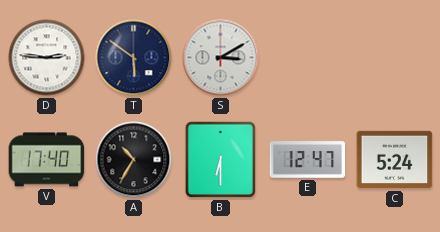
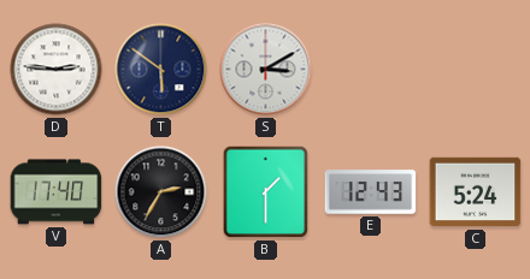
A: 10:35 -> 2:35
B: 6:30 -> 1:30
E: 12:47 -> 12:43
